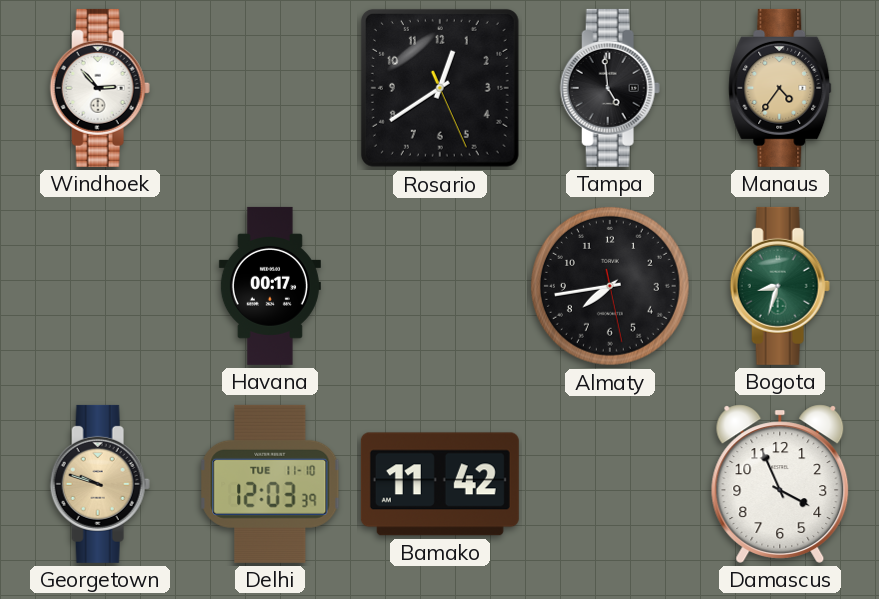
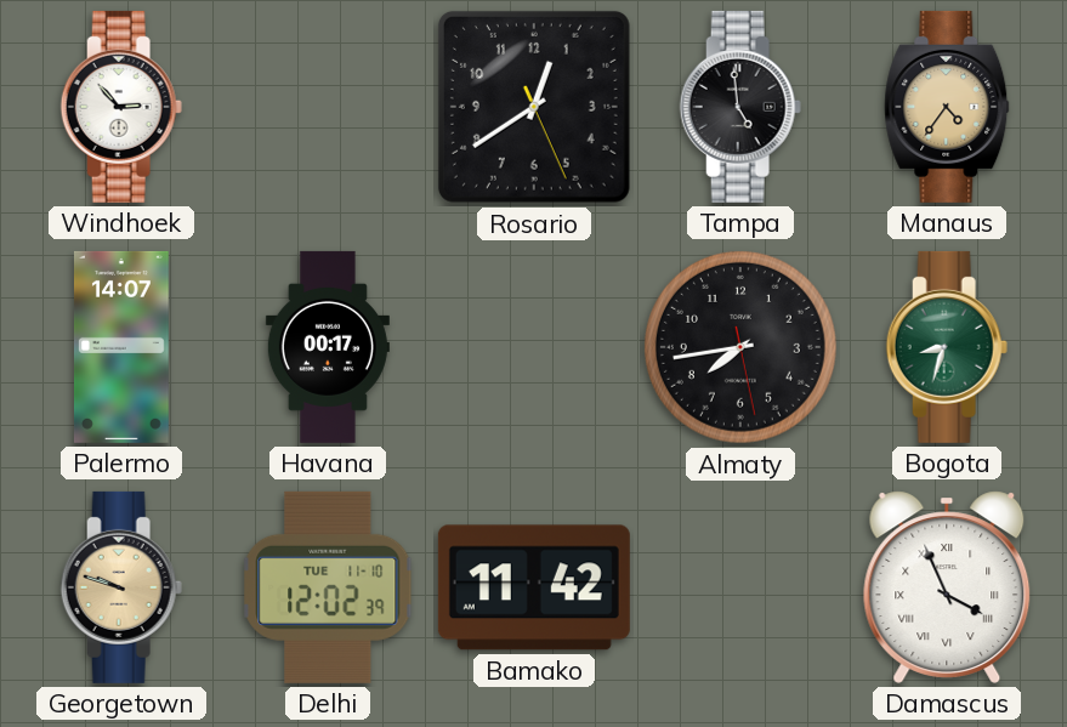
Palermo: none -> 14:07
Delhi: 12:03 -> 12:02
Damascus numerals: Arabic -> Roman
